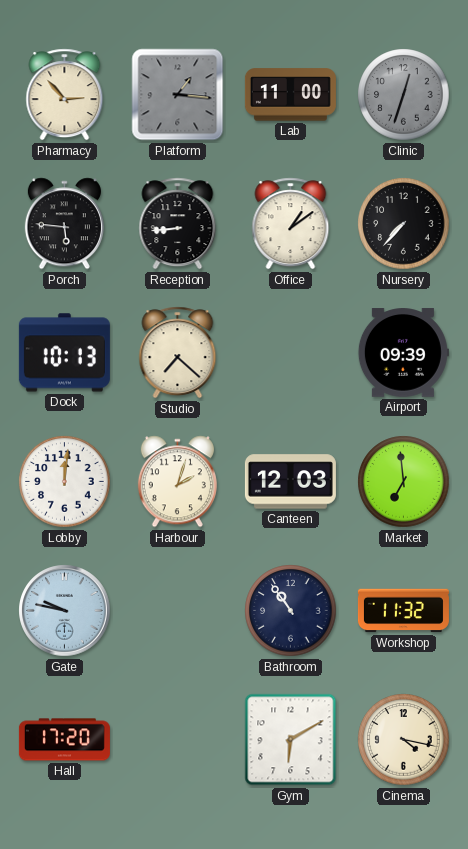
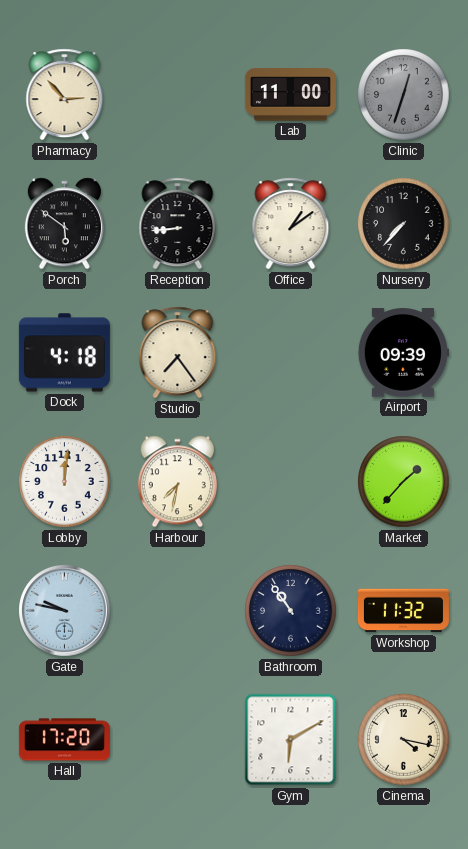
Platform: 1:16 -> none
Porch: 5:46 -> 5:51
Dock: 10:13 -> 4:18
Studio: 7:22 -> 7:24
Harbour: 2:03 -> 7:32
Canteen: 12:03 -> none
Market: 6:59 -> 1:37
